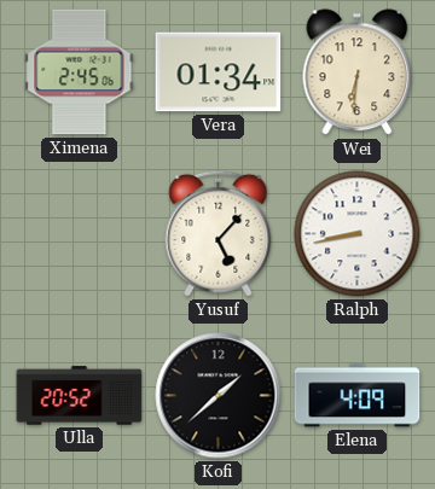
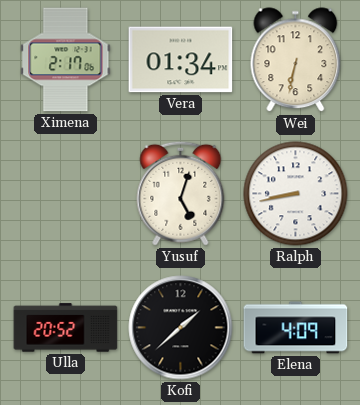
Ximena: 2:45 -> 2:17
Wei: 6:31 -> 6:32
Yusuf: 5:07 -> 5:03
